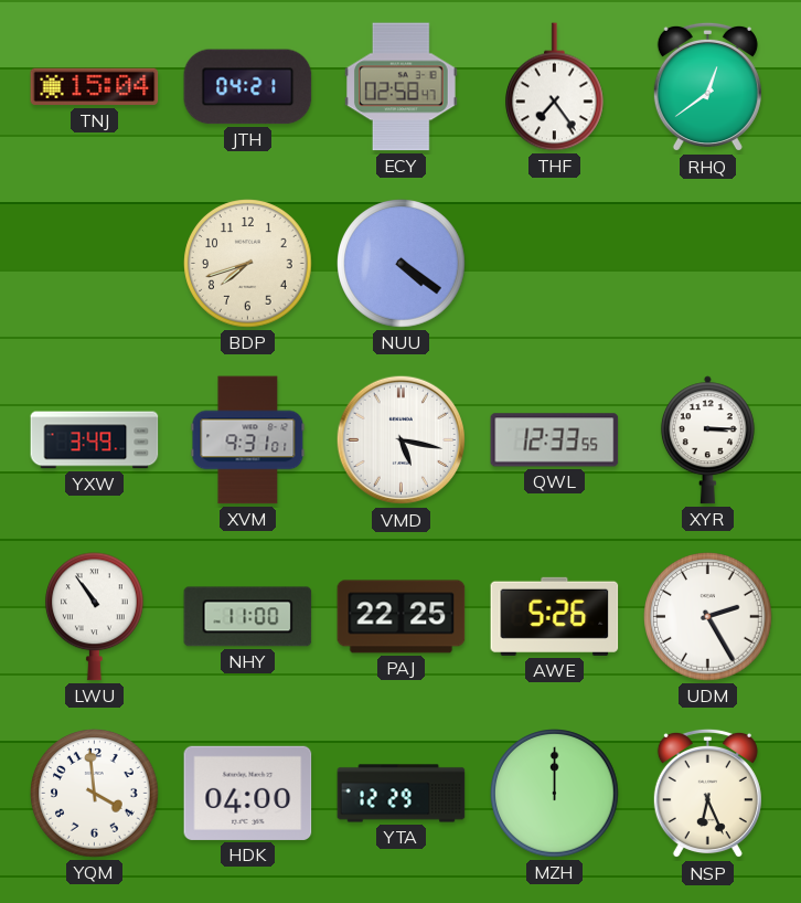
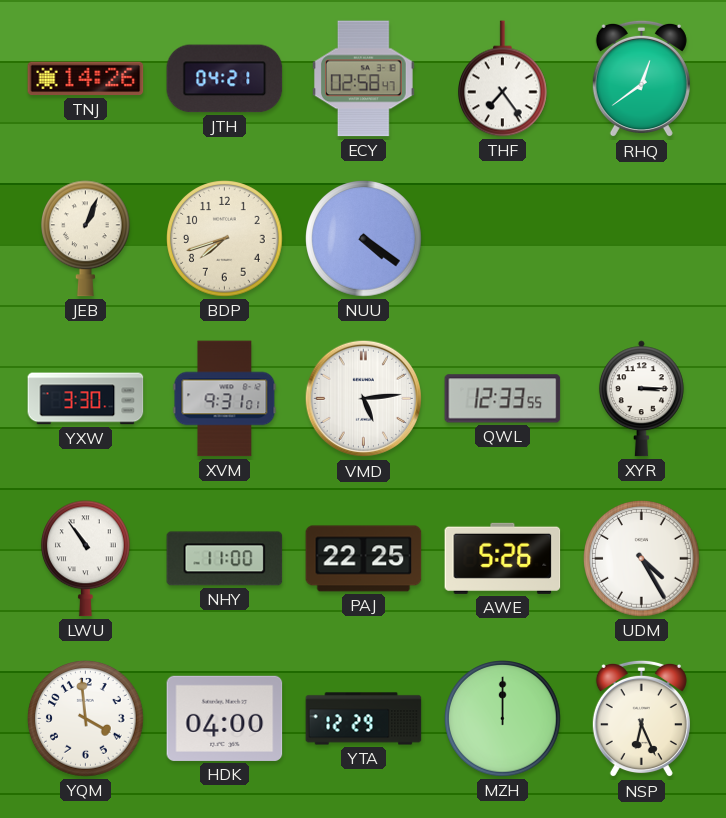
TNJ: 15:04 -> 14:26
JEB: none -> 1:04
YXW: 3:49 -> 3:30
VMD: 5:17 -> 5:14
UDM: 2:25 -> 4:25
